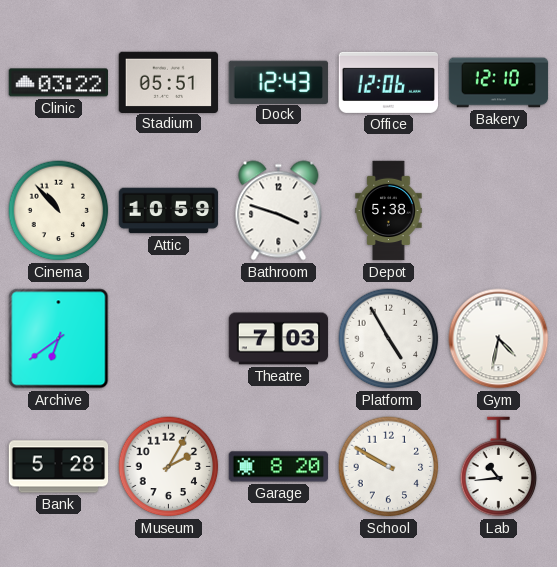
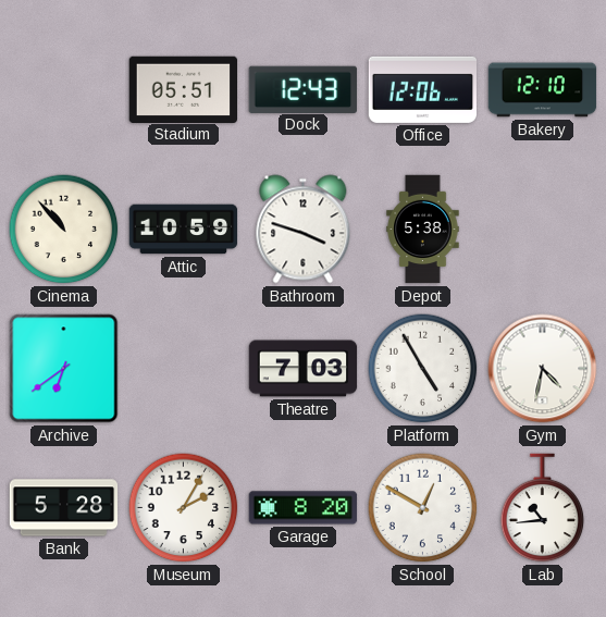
Clinic: 03:22 -> none
School: 9:50 -> 12:50
